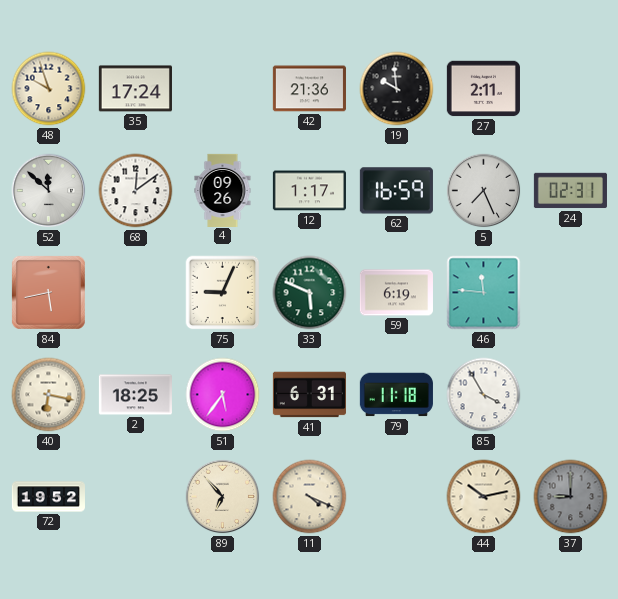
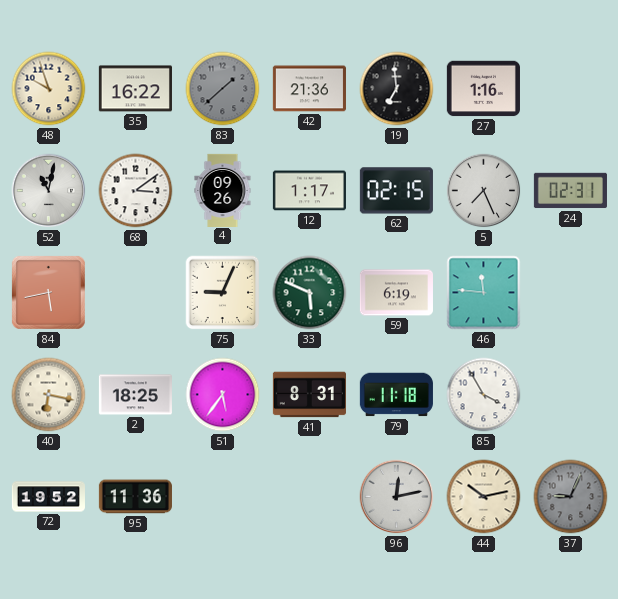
35: 17:24 -> 16:22
83: none -> 1:38
19: 9:59 -> 6:59
27: 2:11 -> 1:16
52: 11:52 -> 11:02
68: 12:09 -> 3:09
62: 16:59 -> 02:15
41: 6:31 -> 8:31
95: none -> 11:36
89: 6:53 -> none
11: 4:19 -> none
96: none -> 12:13
37: 9:00 -> 9:04
